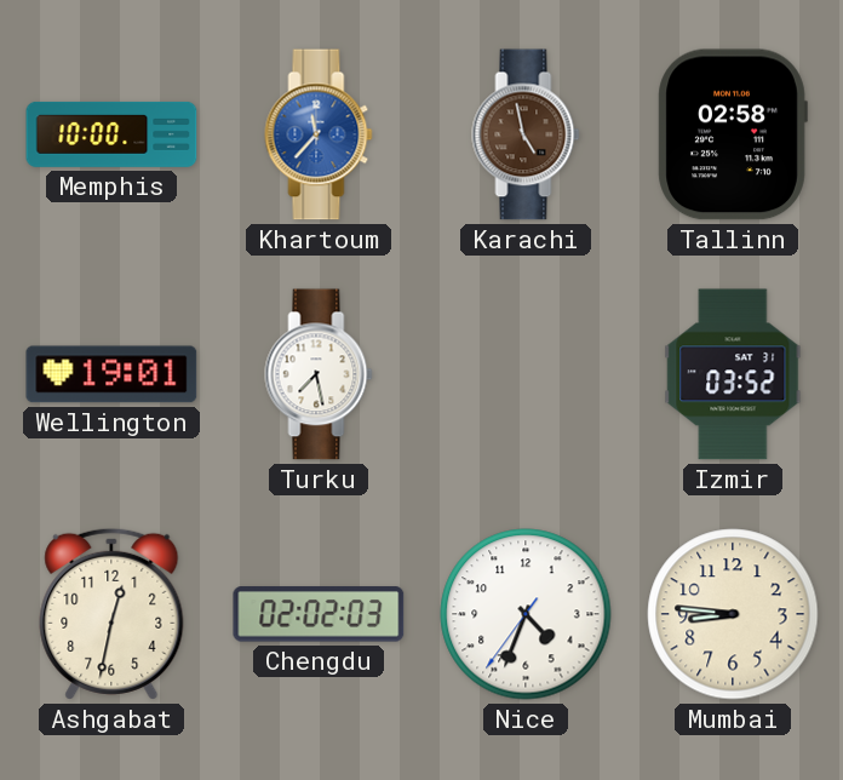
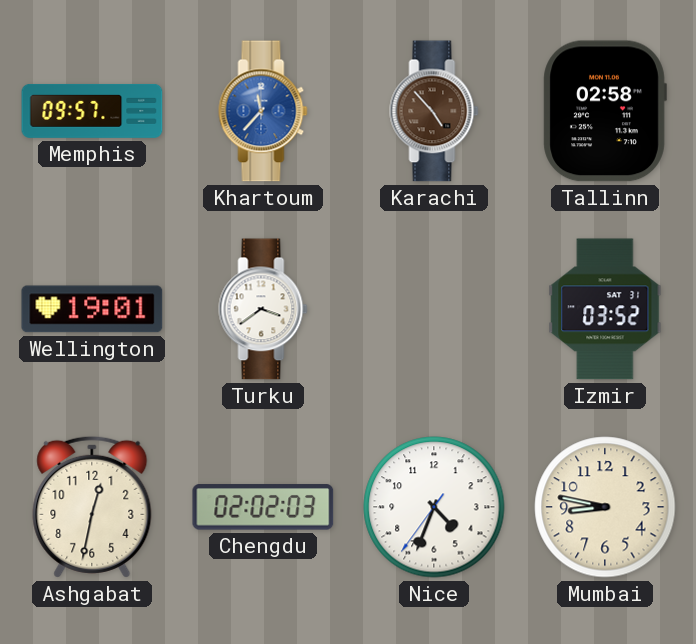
Memphis: 10:00 -> 09:57
Karachi: 4:58 -> 4:53
Turku: 7:28 -> 3:39
Mumbai: 8:46 -> 8:47
